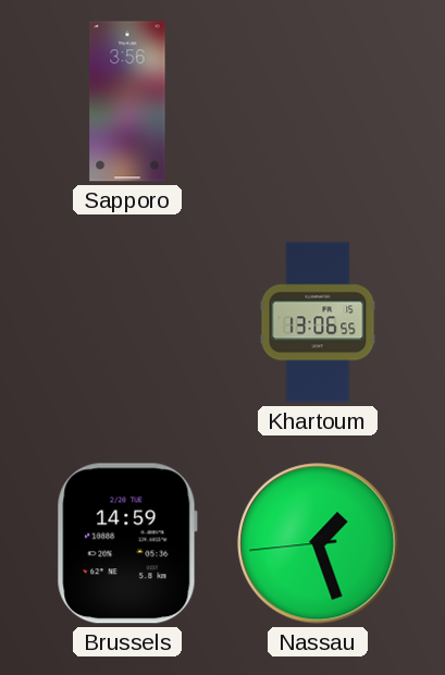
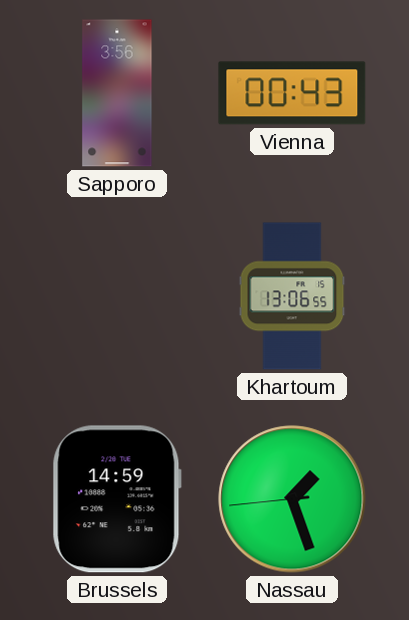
Vienna: none -> 00:43
